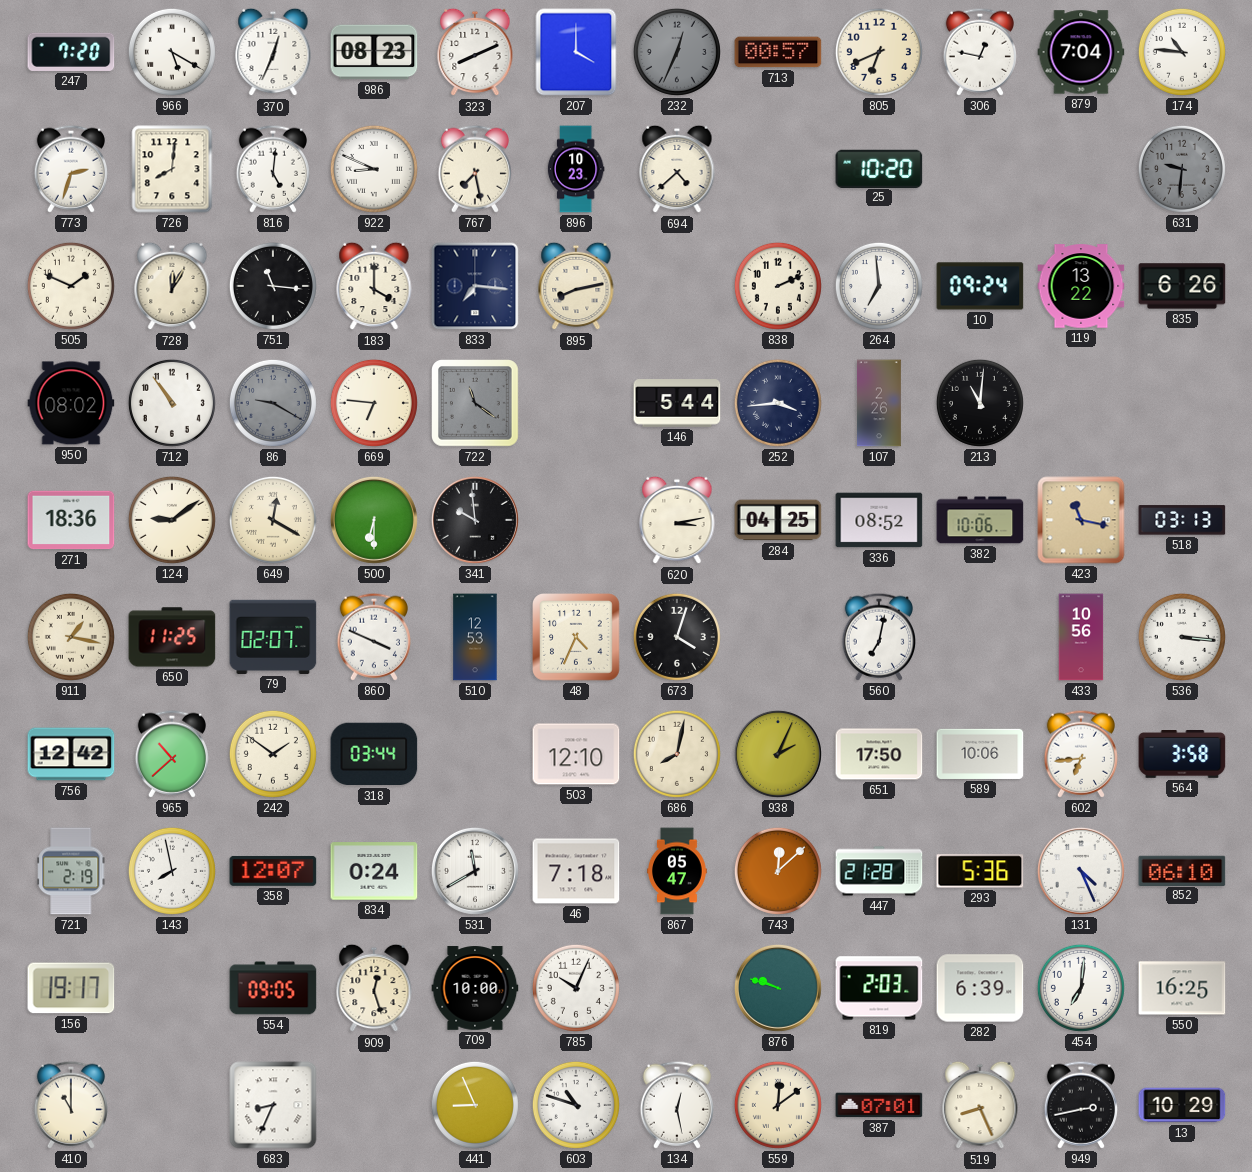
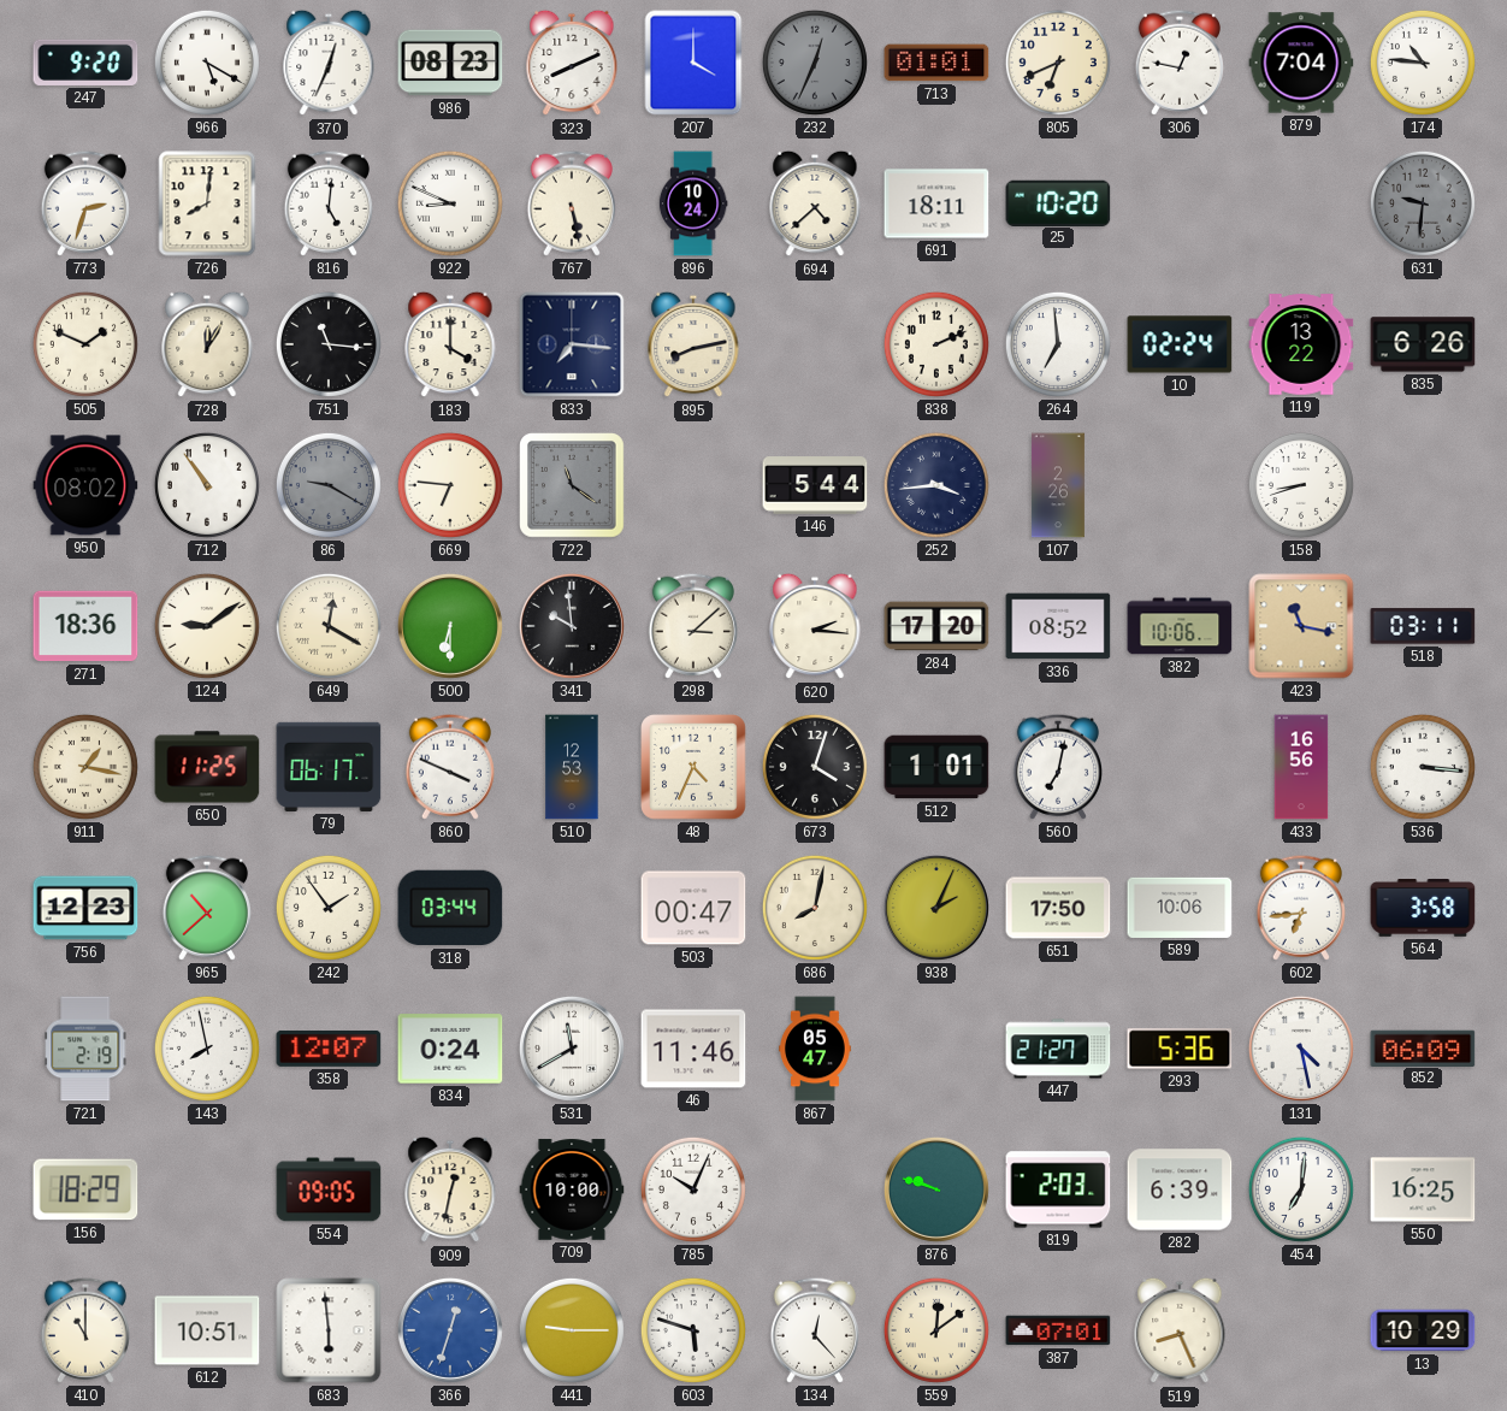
247: 7:20 -> 9:20
713: 00:57 -> 01:01
767: 7:28 -> 5:28
896: 10:23 -> 10:24
691: none -> 18:11
10: 09:24 -> 02:24
213: 11:01 -> none
158: none -> 8:42
298: none -> 3:08
620: 3:13 -> 2:16
284: 04:25 -> 17:20
518: 03:13 -> 03:11
79: 02:07 -> 06:17
512: none -> 1:01
433: 10:56 -> 16:56
756: 12:42 -> 12:23
242: 1:51 -> 1:54
503: 12:10 -> 00:47
46: 7:18 -> 11:46
743: 12:08 -> none
447: 21:28 -> 21:27
131: 4:26 -> 4:28
852: 06:10 -> 06:09
156: 19:17 -> 18:29
909: 12:27 -> 12:32
612: none -> 10:51
683: 8:34 -> 5:59
366: none -> 12:33
441: 8:56 -> 9:15
603: 10:48 -> 5:48
134: 12:28 -> 12:23
949: 2:43 -> none
